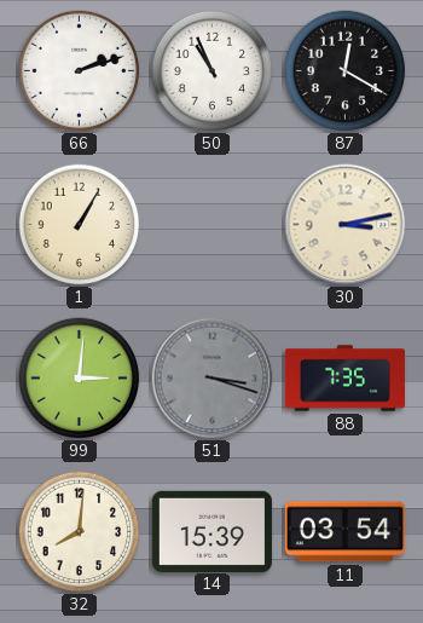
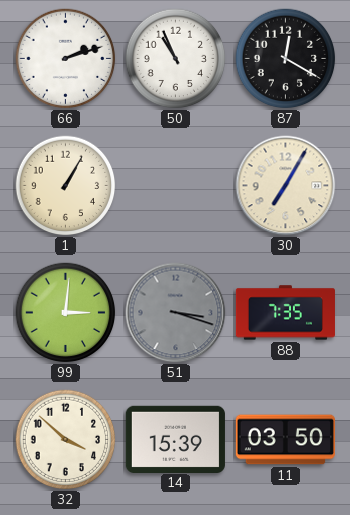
30: 3:13 -> 7:05
32: 8:01 -> 3:52
11: 03:54 -> 03:50
